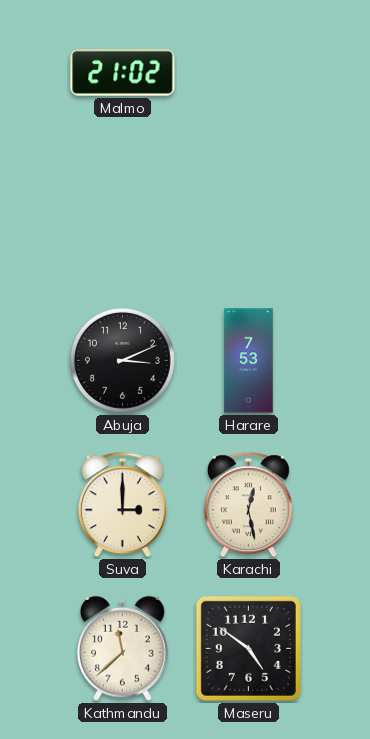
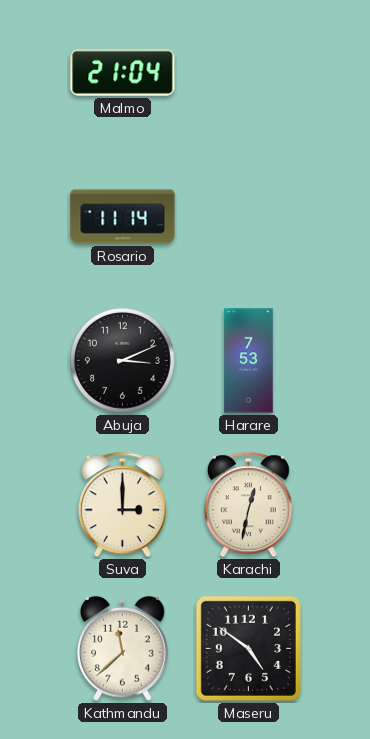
Malmo: 21:02 -> 21:04
Rosario: none -> 11:14
Karachi: 12:28 -> 12:32
